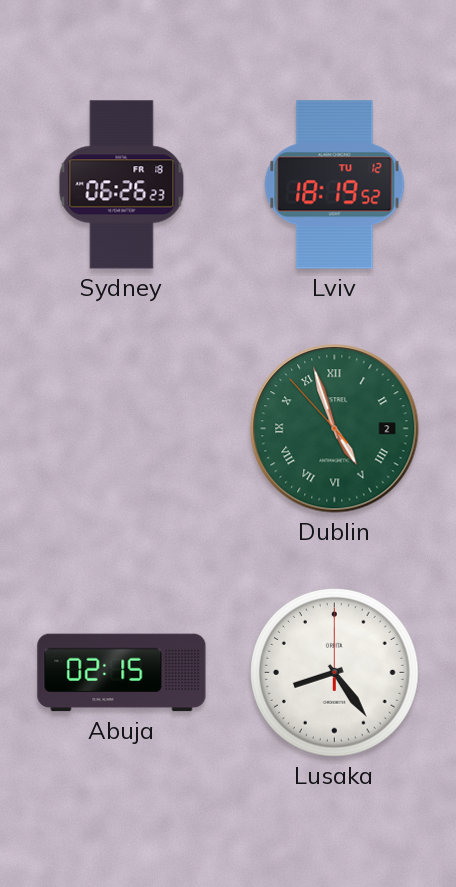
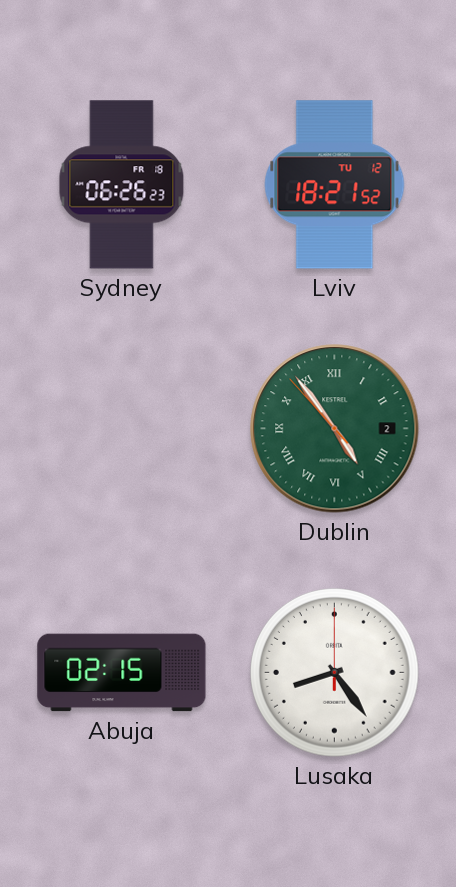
Lviv: 18:19 -> 18:21
Dublin: 4:56 -> 4:53
